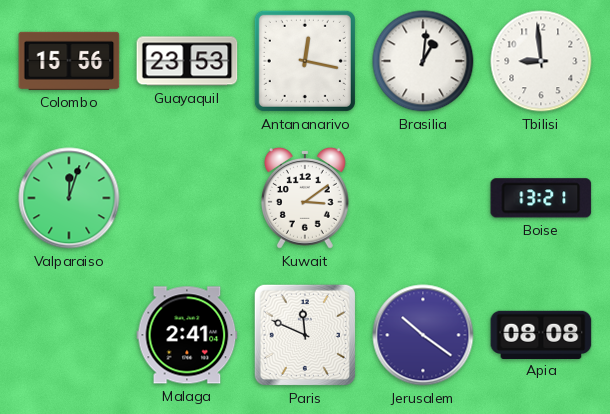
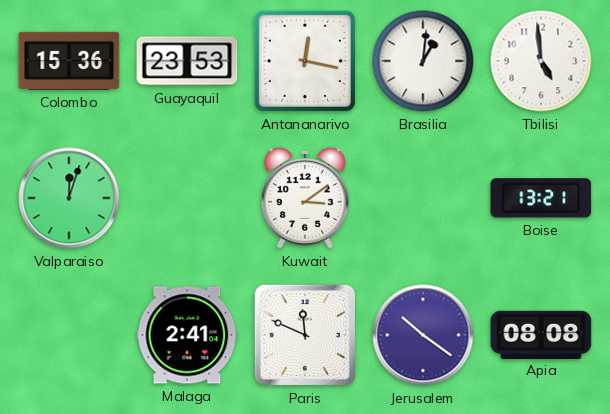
Colombo: 15:56 -> 15:36
Tbilisi: 8:59 -> 4:59
